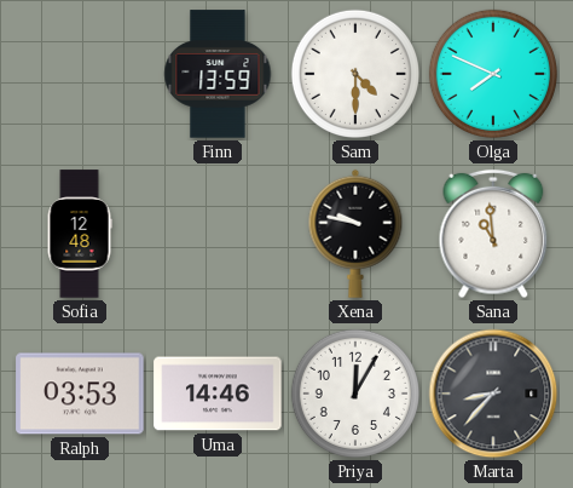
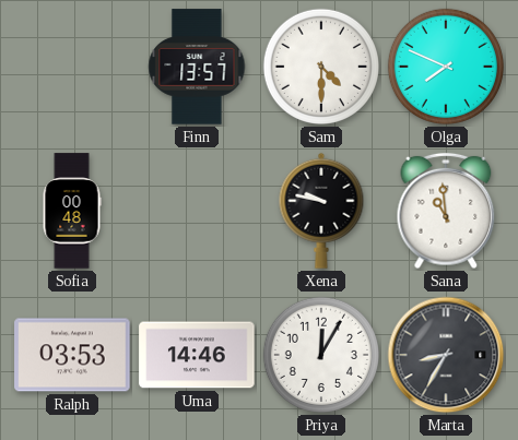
Finn: 13:59 -> 13:57
Sofia: 12:48 -> 00:48
Marta: 8:37 -> 8:35
